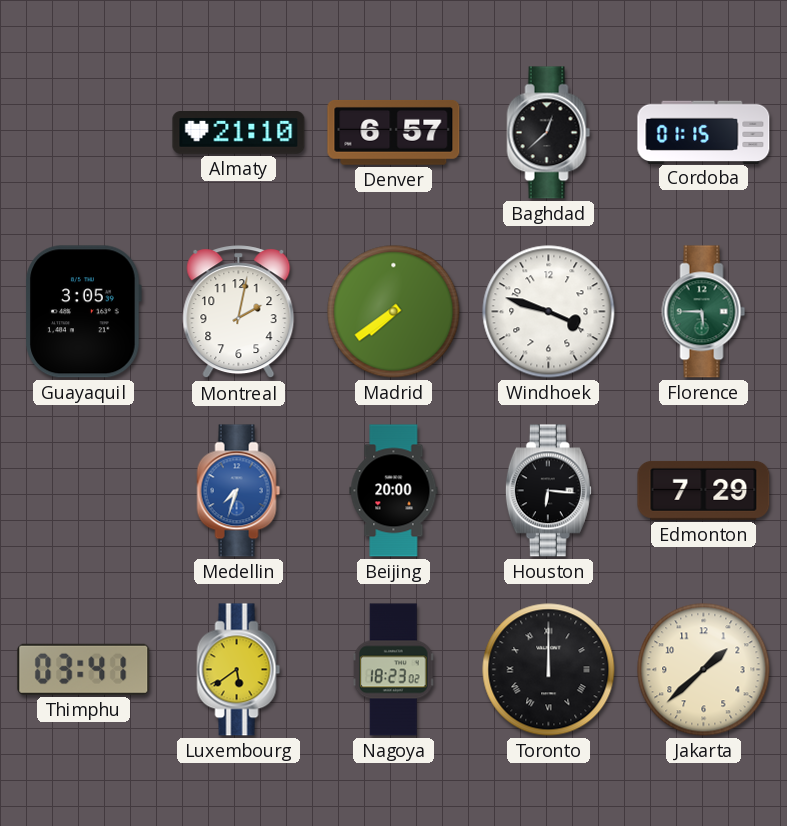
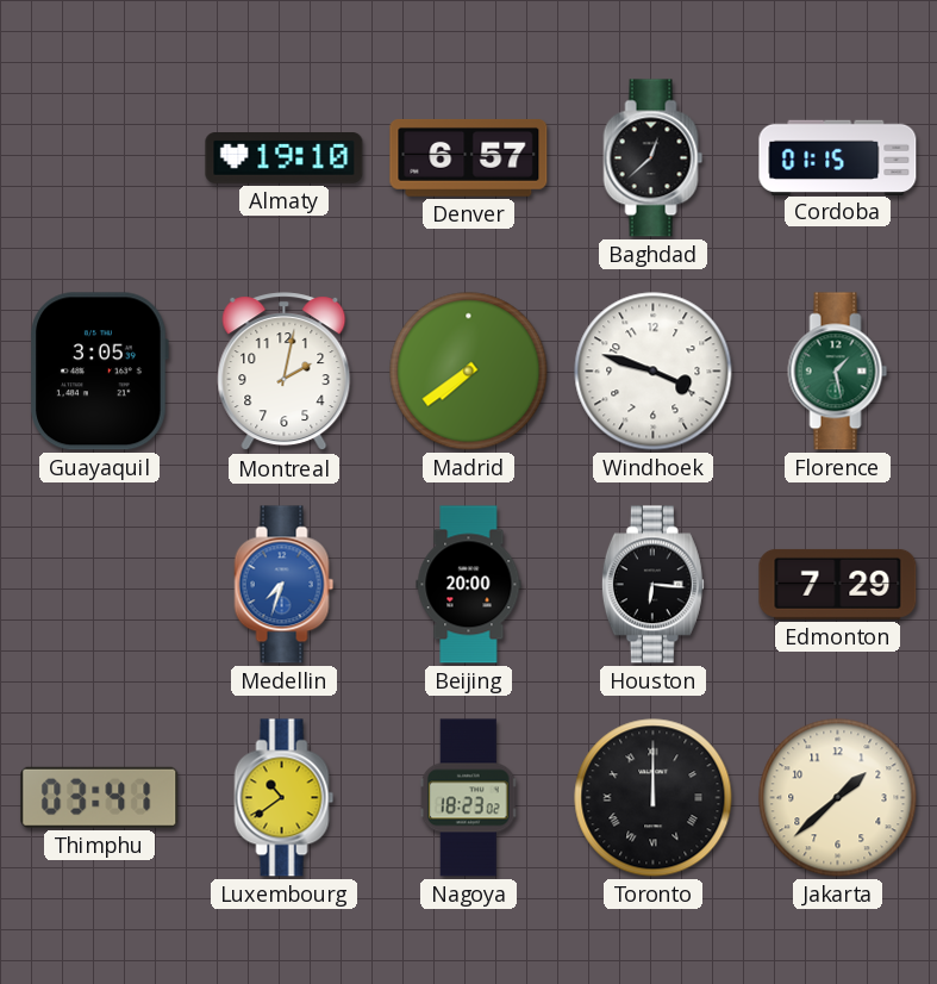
Almaty: 21:10 -> 19:10
Florence: 5:45 -> 1:28
Luxembourg: 5:39 -> 10:39
